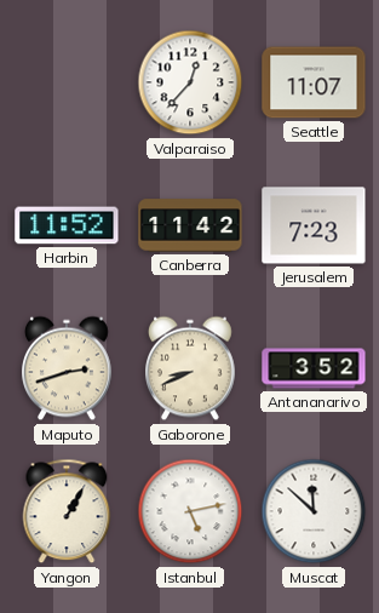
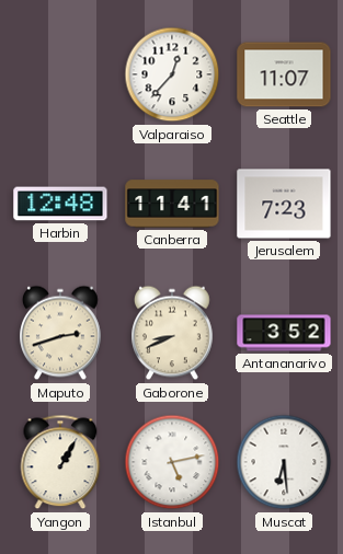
Harbin: 11:52 -> 12:48
Canberra: 11:42 -> 11:41
Muscat: 11:52 -> 6:29
